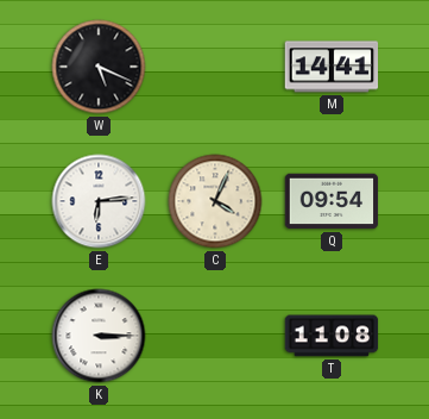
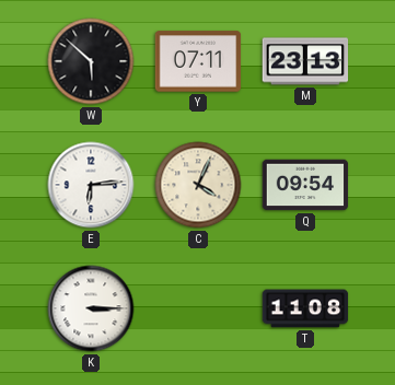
W: 5:19 -> 5:52
Y: none -> 07:11
M: 14:41 -> 23:13
